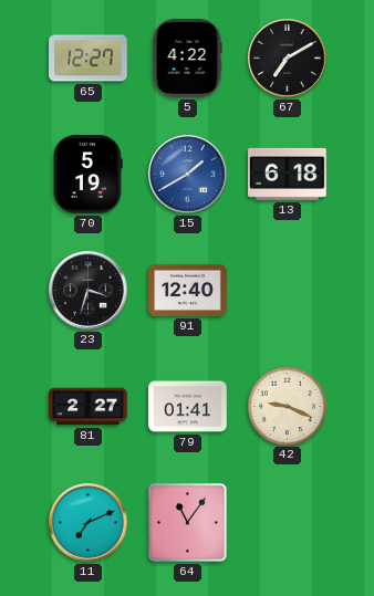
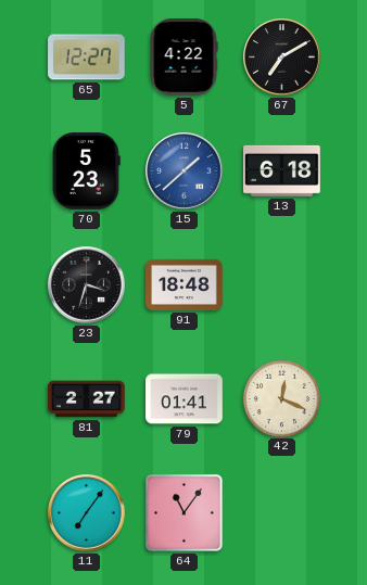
70: 5:19 -> 5:23
15: 1:40 -> 1:38
91: 12:40 -> 18:48
42: 9:19 -> 12:19
11: 7:11 -> 7:06
